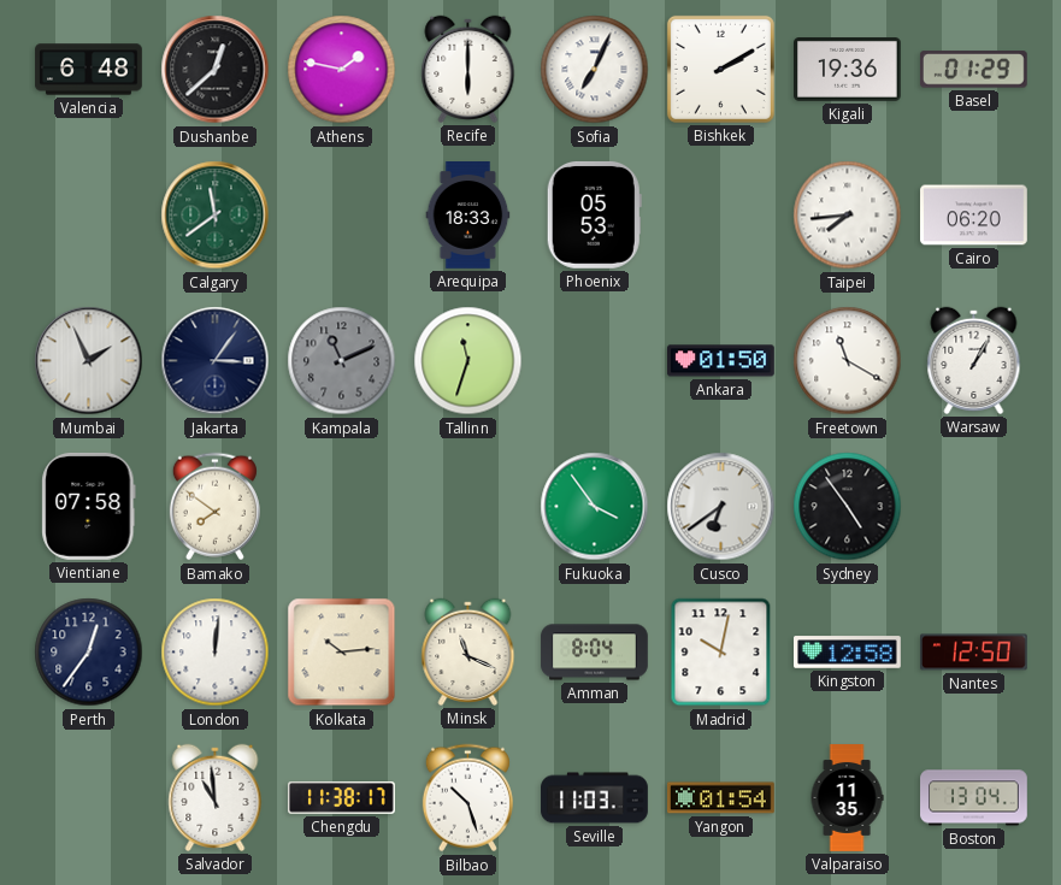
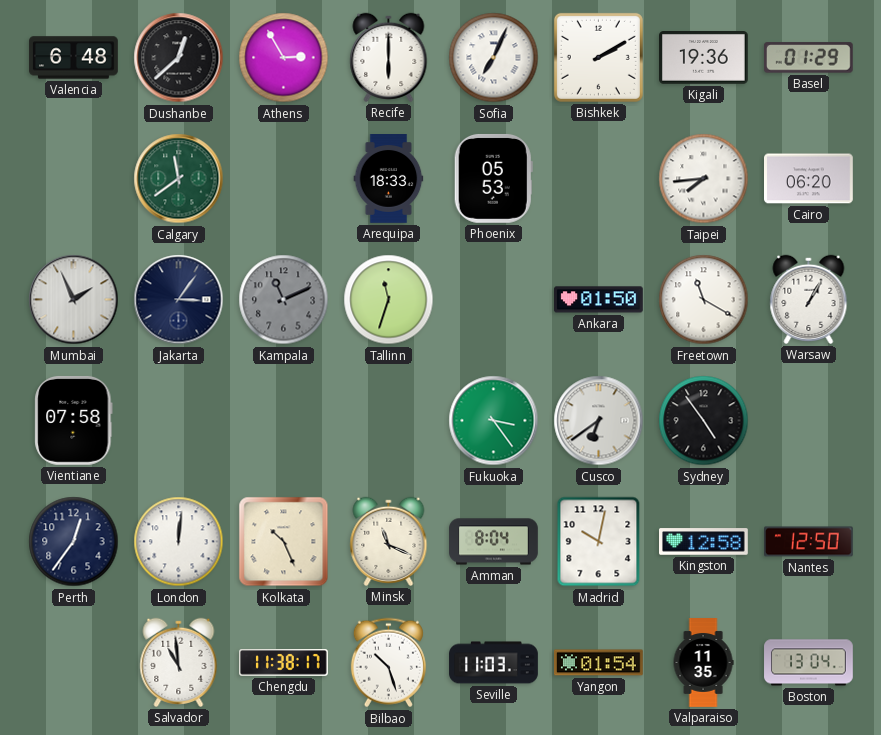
Athens: 1:47 -> 2:55
Bamako: 7:51 -> none
Fukuoka: 3:54 -> 3:24
Kolkata: 10:14 -> 10:26
